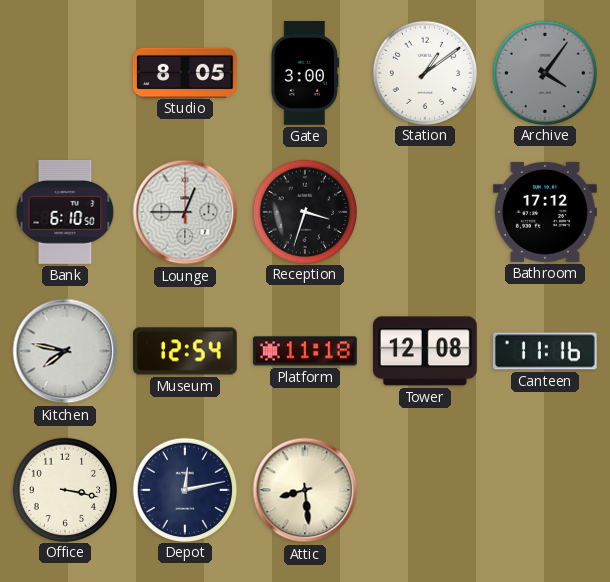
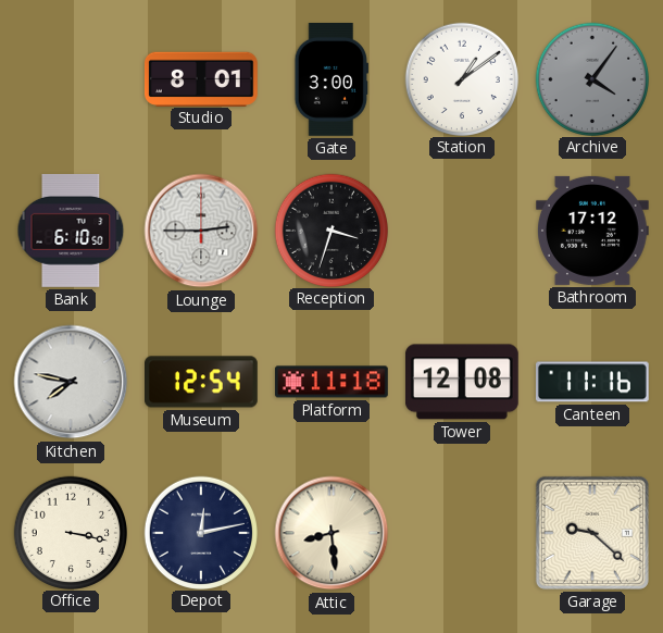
Studio: 8:05 -> 8:01
Lounge: 12:45 -> 2:45
Garage: none -> 9:22
